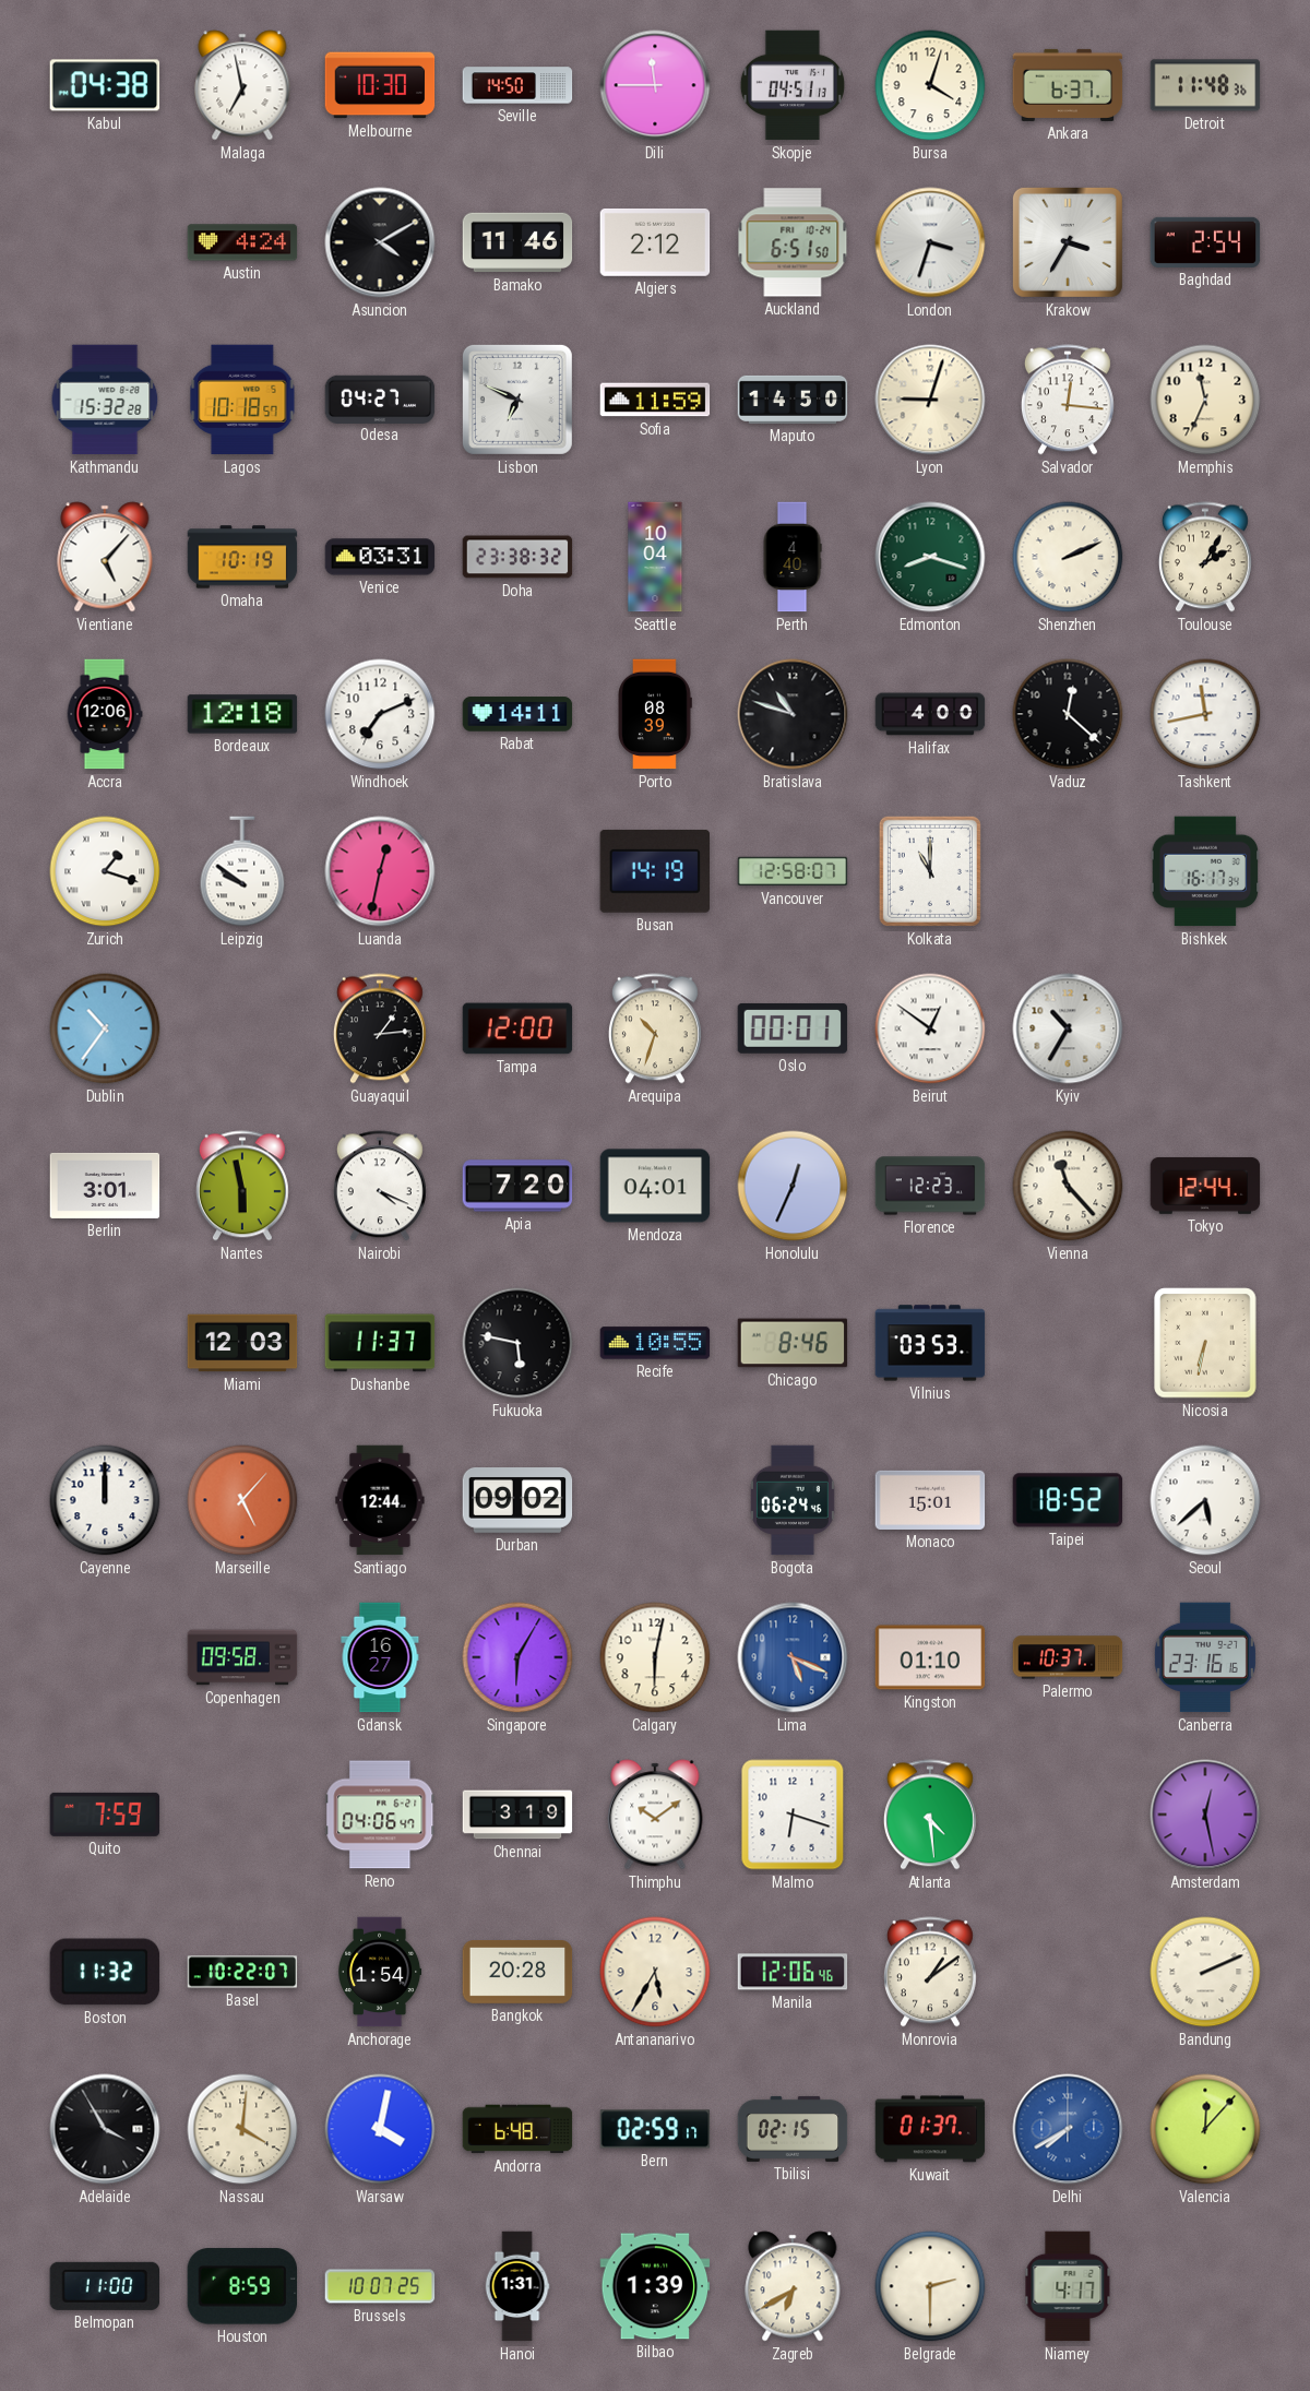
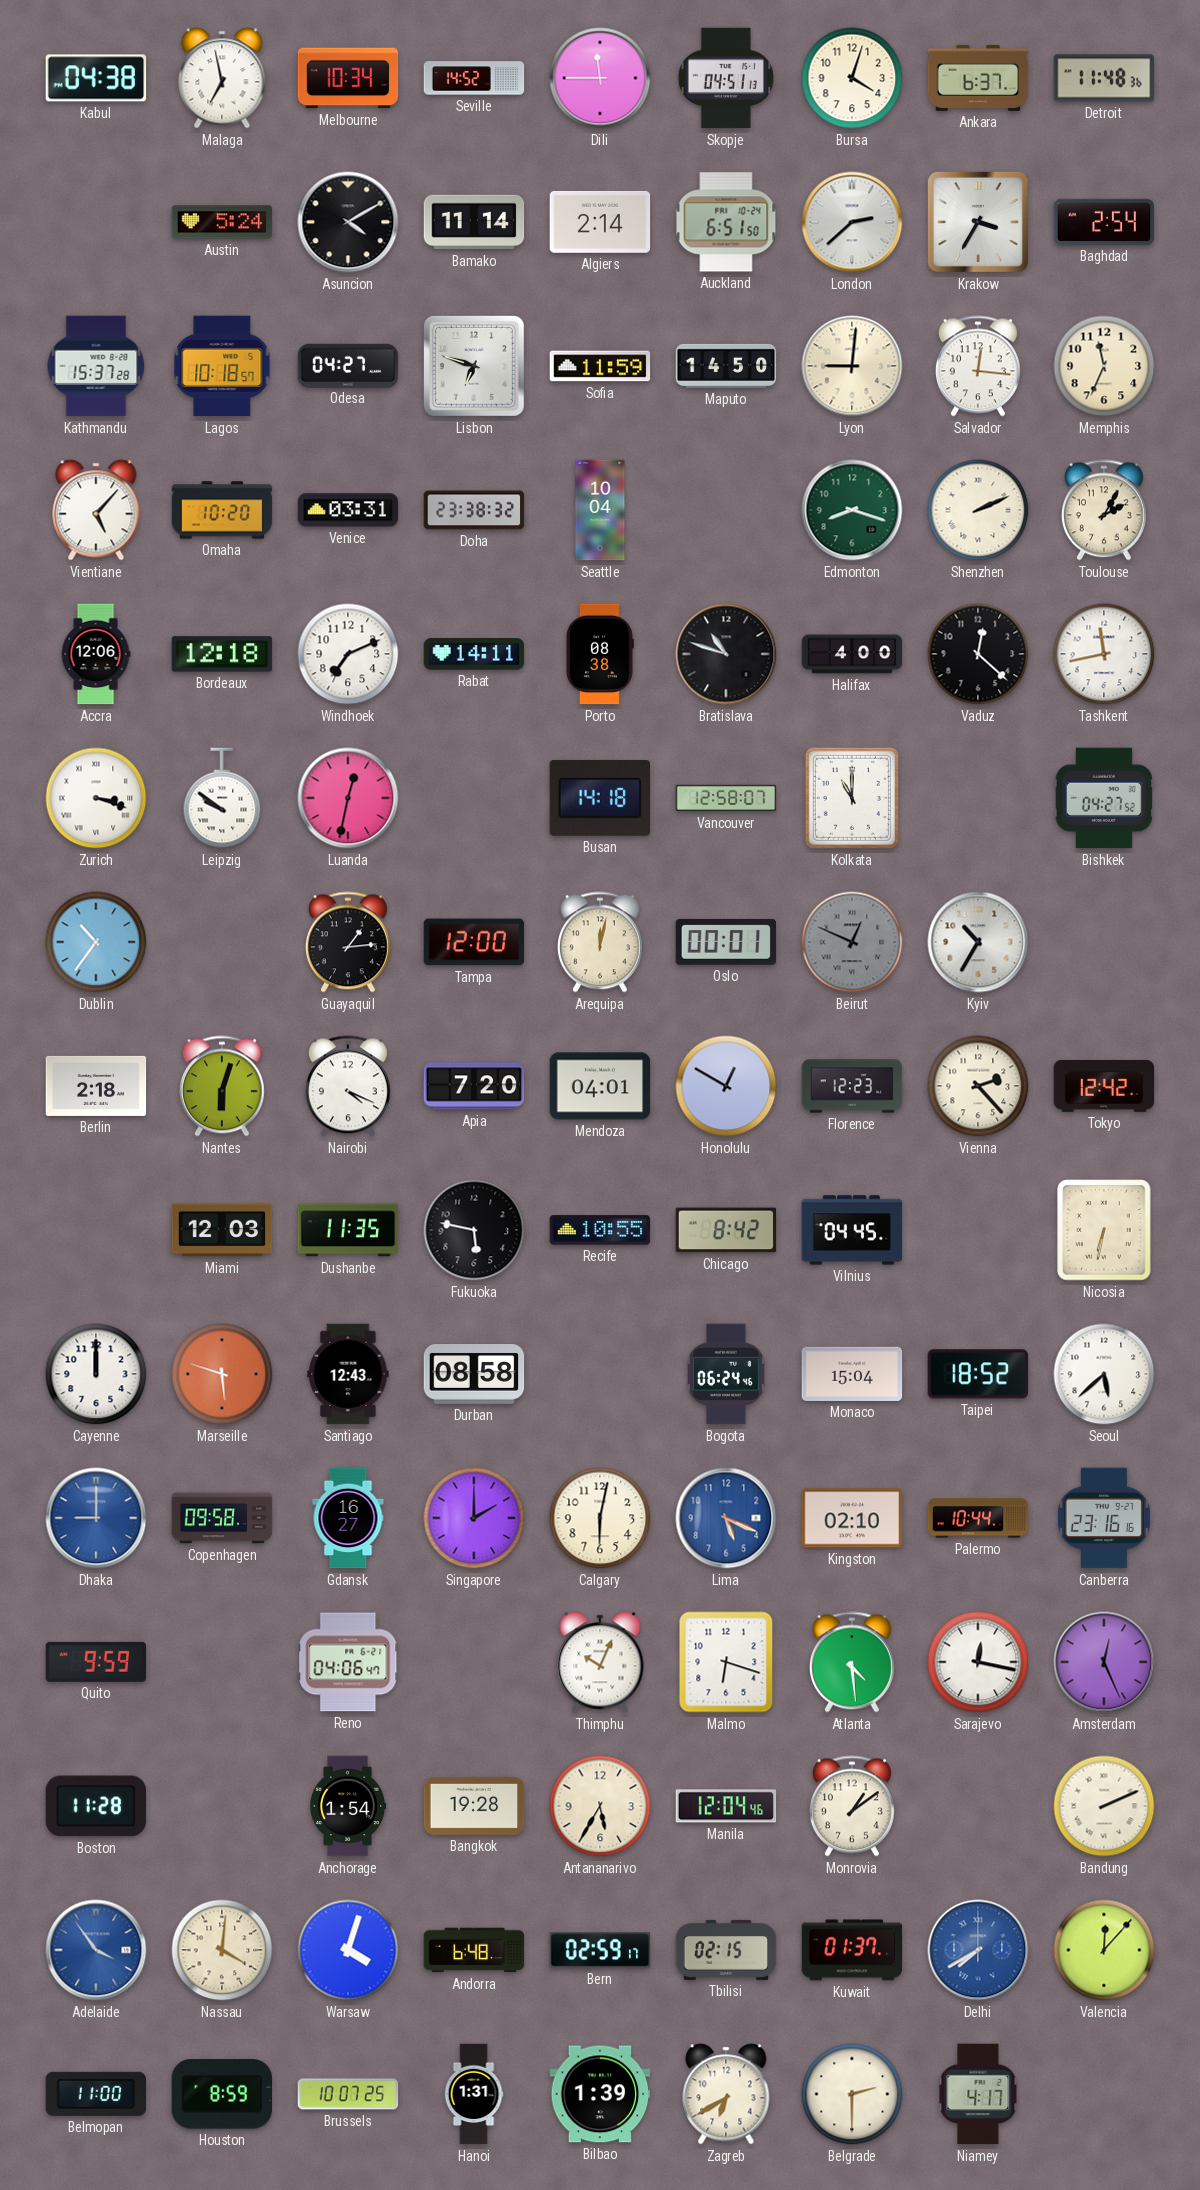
Melbourne: 10:30 -> 10:34
Seville: 14:50 -> 14:52
Austin: 4:24 -> 5:24
Bamako: 11:46 -> 11:14
Algiers: 2:12 -> 2:14
London: 3:33 -> 2:38
Kathmandu: 15:32 -> 15:37
Lisbon: 6:49 -> 6:48
Lyon: 9:03 -> 9:01
Omaha: 10:19 -> 10:20
Perth: 4:40 -> none
Porto: 08:39 -> 08:38
Zurich: 1:18 -> 3:18
Busan: 14:19 -> 14:18
Bishkek: 16:17 -> 04:27
Arequipa: 10:33 -> 12:02
Beirut: 12:51 -> 12:49
Beirut dial: white -> grey
Berlin: 3:01 -> 2:18
Nantes: 5:58 -> 6:03
Honolulu: 12:34 -> 12:50
Vienna: 11:23 -> 2:23
Tokyo: 12:44 -> 12:42
Dushanbe: 11:37 -> 11:35
Chicago: 8:46 -> 8:42
Vilnius: 03:53 -> 04:45
Marseille: 5:07 -> 5:48
Santiago: 12:44 -> 12:43
Durban: 09:02 -> 08:58
Monaco: 15:01 -> 15:04
Dhaka: none -> 9:00
Singapore: 6:05 -> 2:00
Kingston: 01:10 -> 02:10
Palermo: 10:37 -> 10:44
Quito: 7:59 -> 9:59
Chennai: 3:19 -> none
Thimphu: 10:09 -> 10:04
Sarajevo: none -> 12:17
Amsterdam: 12:28 -> 12:26
Boston: 11:32 -> 11:28
Basel: 10:22 -> none
Bangkok: 20:28 -> 19:28
Manila: 12:06 -> 12:04
Adelaide: 3:55 -> 3:54
Adelaide dial: black -> blue
Warsaw: 4:02 -> 4:03
